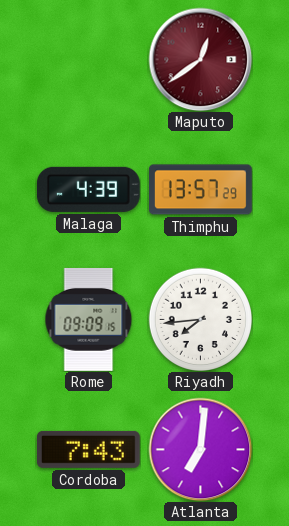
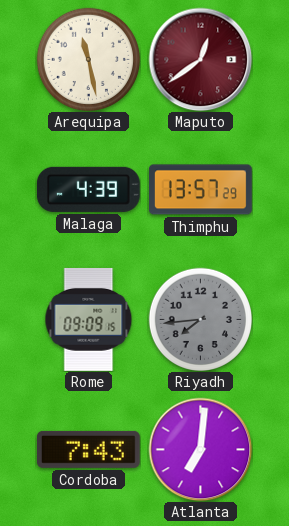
Arequipa: none -> 11:28
Riyadh dial: white -> grey
